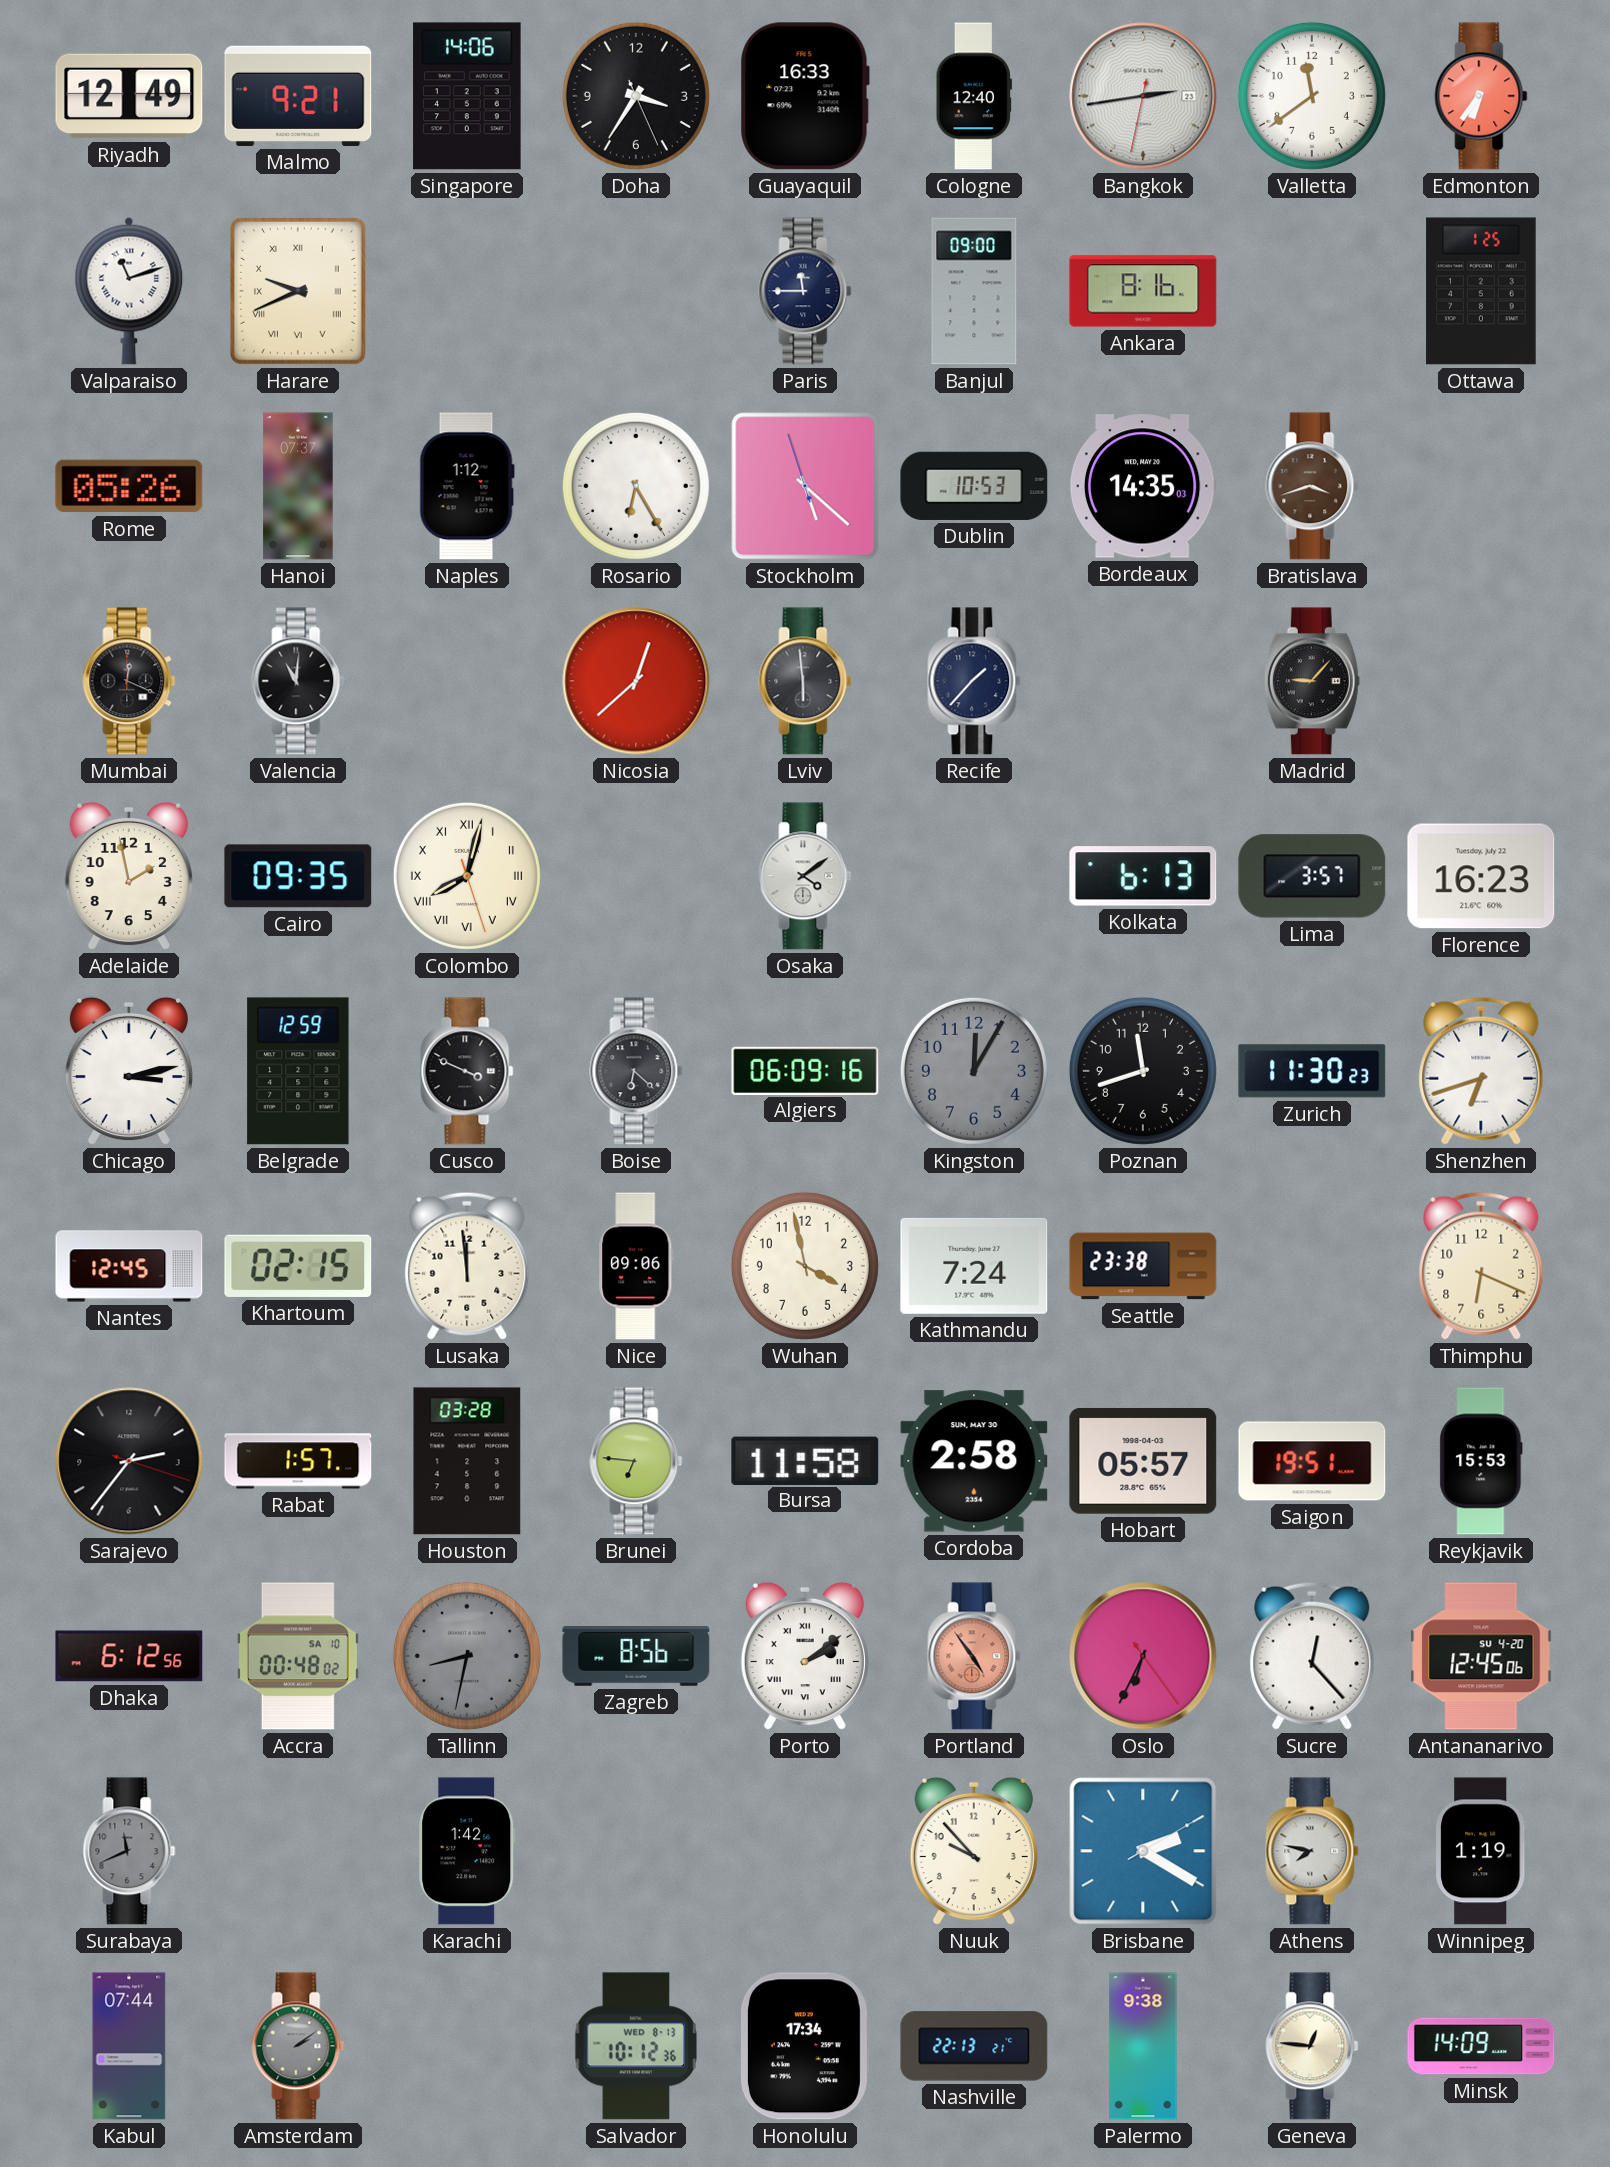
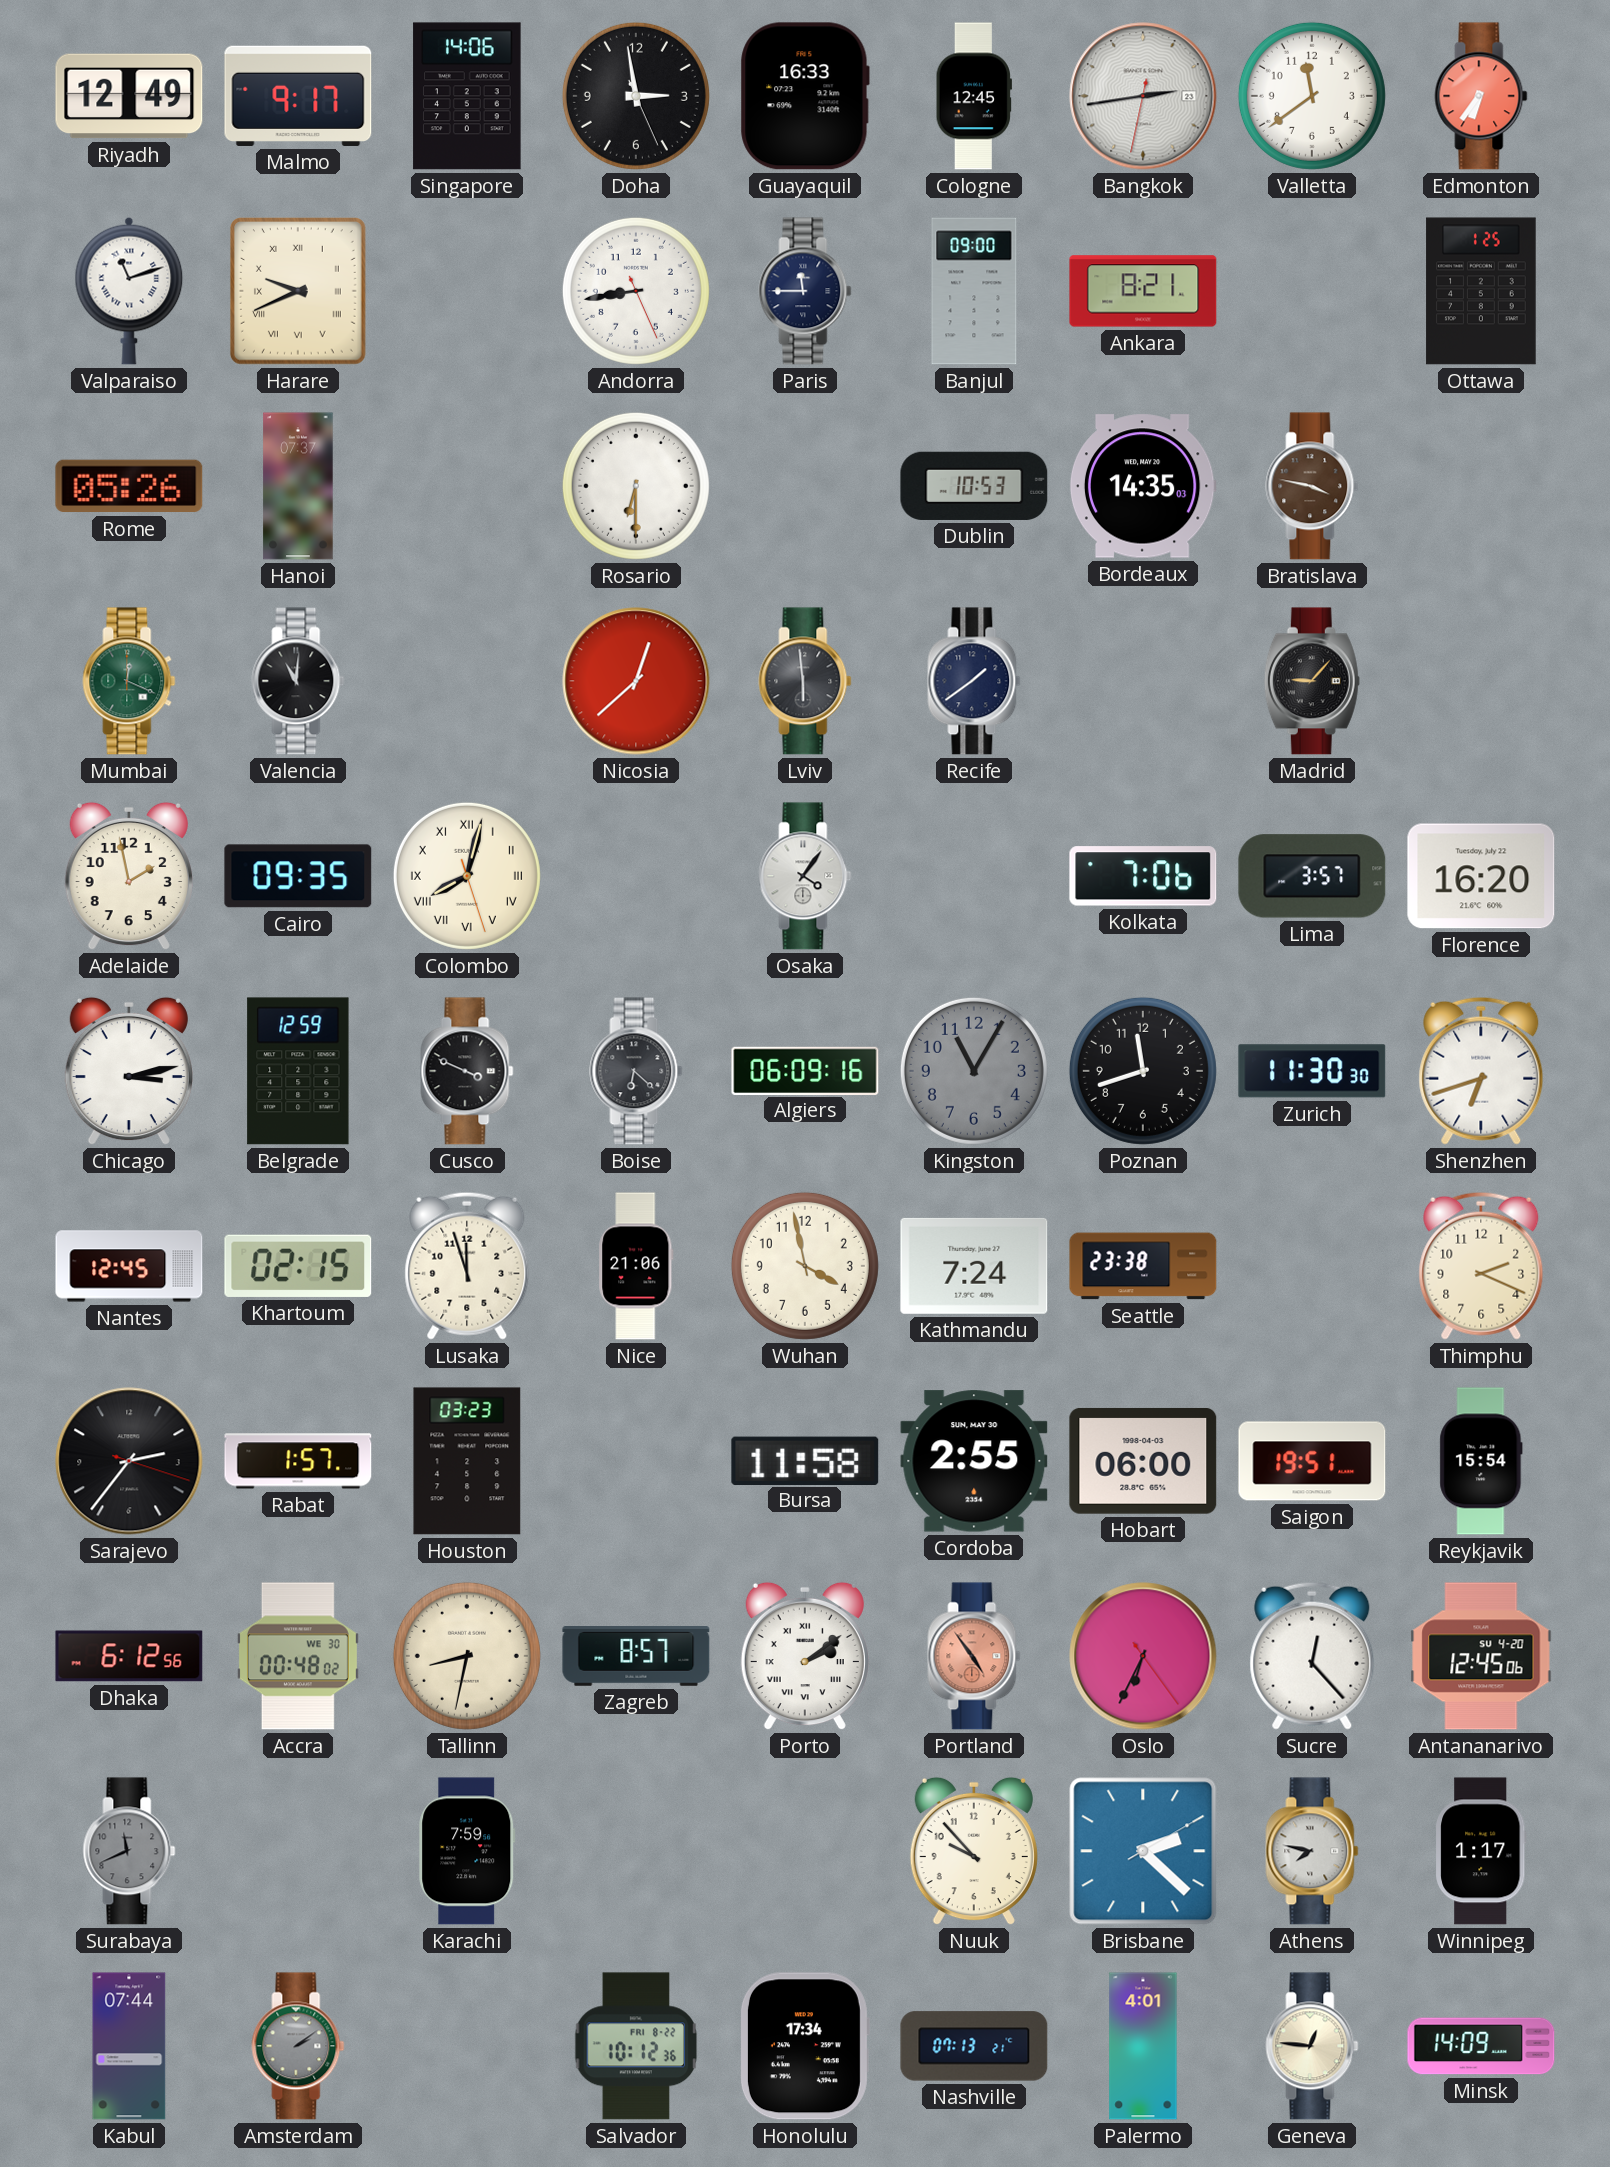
Malmo: 9:21 -> 9:17
Doha: 3:35 -> 2:58
Cologne: 12:40 -> 12:45
Andorra: none -> 8:43
Ankara: 8:16 -> 8:21
Naples: 1:12 -> none
Rosario: 6:25 -> 6:30
Stockholm: 5:21 -> none
Bratislava: 3:42 -> 3:47
Mumbai dial: black -> green
Recife: 1:37 -> 1:39
Osaka: 4:09 -> 4:06
Kolkata: 6:13 -> 7:06
Florence: 16:23 -> 16:20
Kingston: 12:05 -> 11:05
Zurich: 11:30:23 -> 11:30:30
Lusaka: 11:59 -> 11:57
Nice: 09:06 -> 21:06
Thimphu: 6:19 -> 2:19
Houston: 03:28 -> 03:23
Brunei: 6:46 -> none
Cordoba: 2:58 -> 2:55
Hobart: 05:57 -> 06:00
Reykjavik: 15:53 -> 15:54
Accra date: SA 10 -> WE 30
Tallinn dial: grey -> cream
Zagreb: 8:56 -> 8:57
Karachi: 1:42 -> 7:59
Brisbane: 2:20 -> 2:22
Winnipeg: 1:19 -> 1:17
Salvador date: WED 8-13 -> FRI 8-22
Nashville: 22:13 -> 07:13
Palermo: 9:38 -> 4:01
